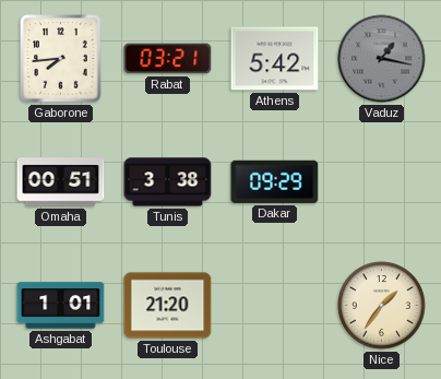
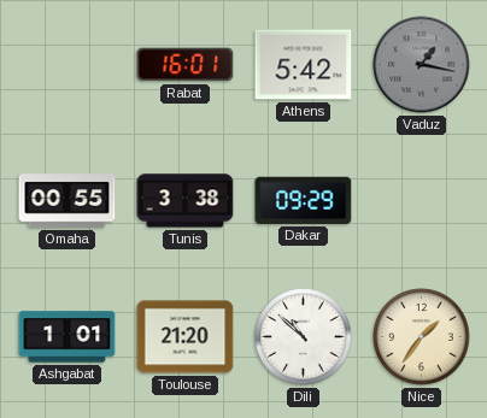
Gaborone: 7:44 -> none
Rabat: 03:21 -> 16:01
Omaha: 00:51 -> 00:55
Dili: none -> 10:52
